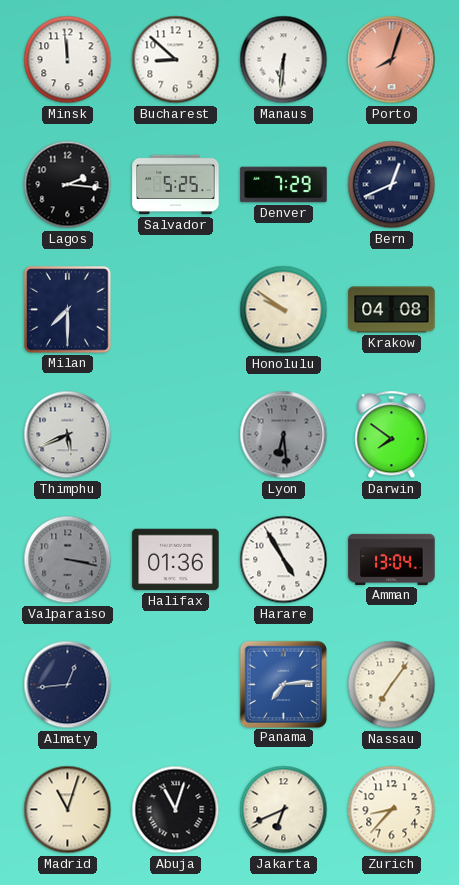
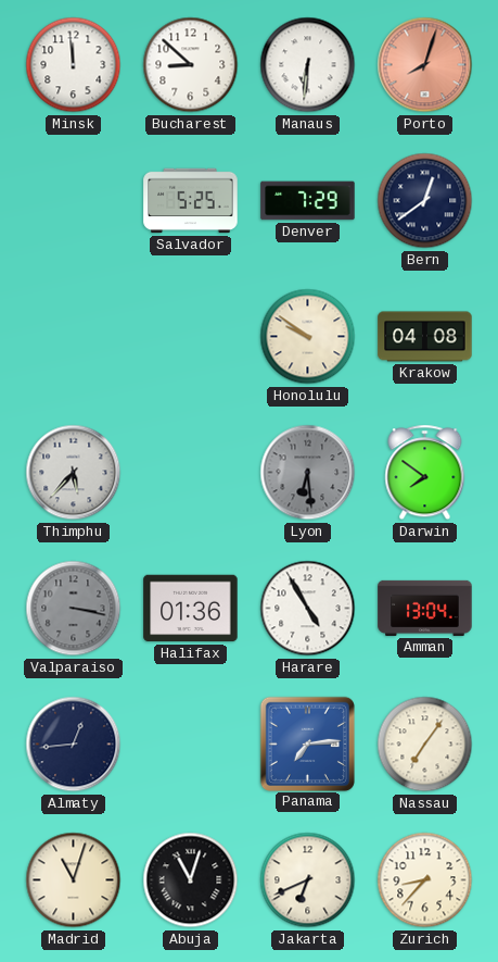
Lagos: 2:16 -> none
Bern: 12:41 -> 12:39
Milan: 7:30 -> none
Thimphu: 5:41 -> 5:37
